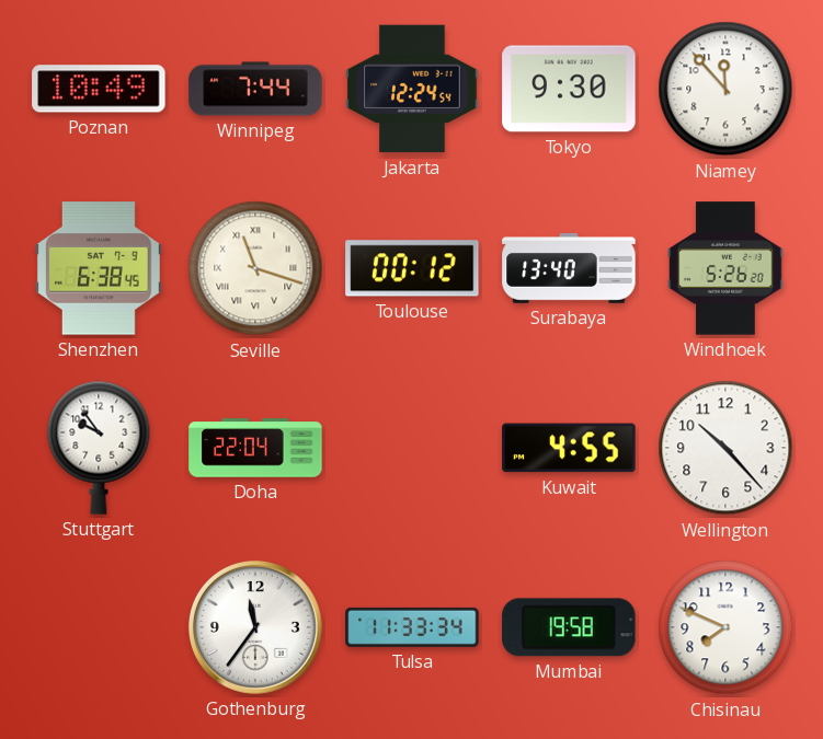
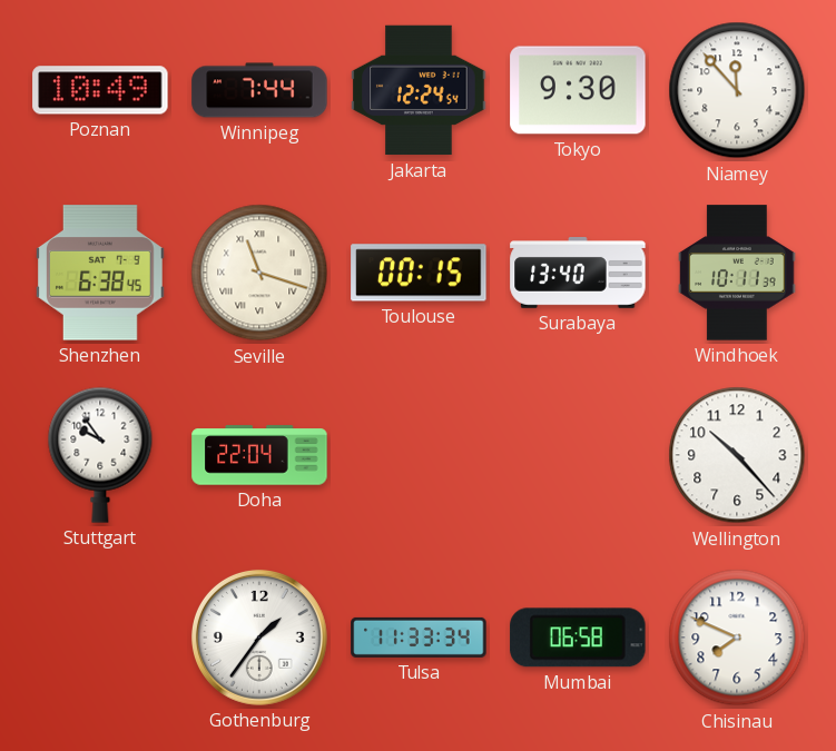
Toulouse: 00:12 -> 00:15
Windhoek: 5:26 -> 10:11
Kuwait: 4:55 -> none
Gothenburg: 11:36 -> 1:36
Mumbai: 19:58 -> 06:58
